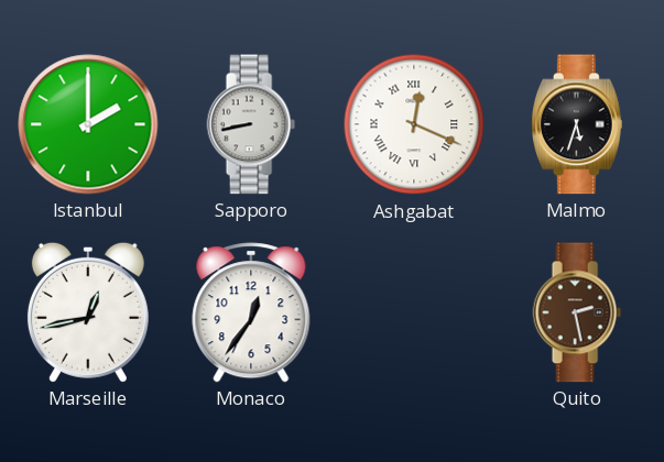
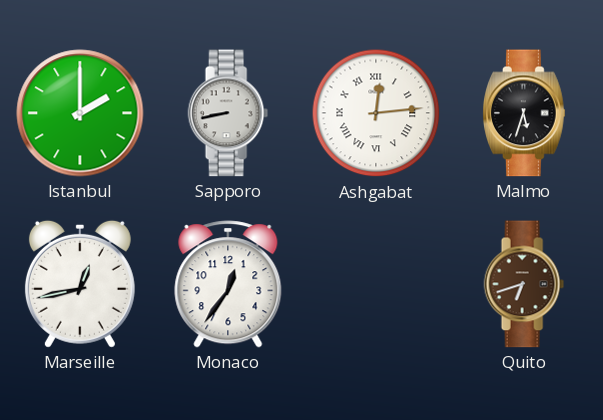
Ashgabat: 12:19 -> 12:14
Quito: 2:28 -> 6:42
